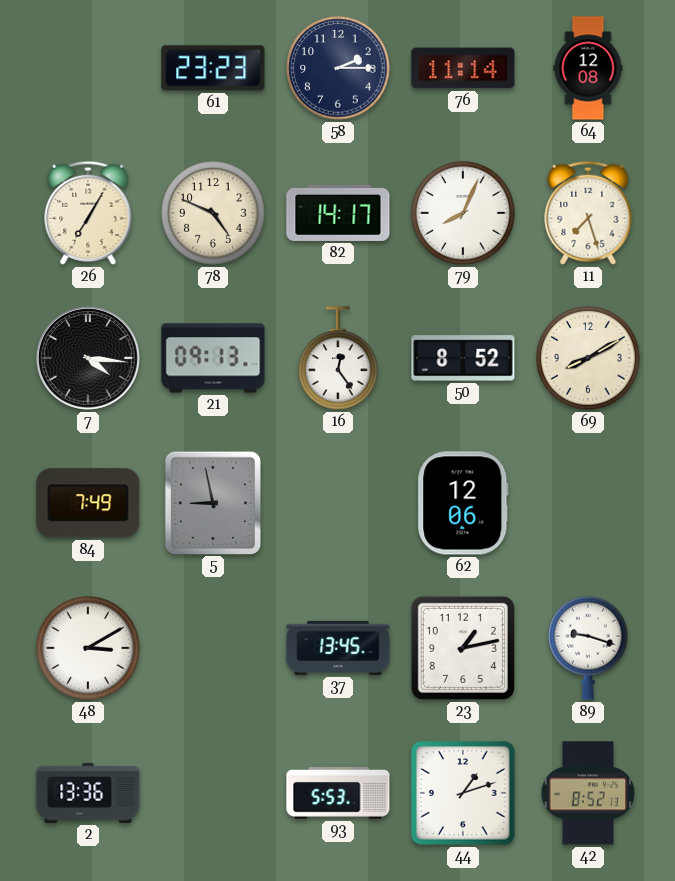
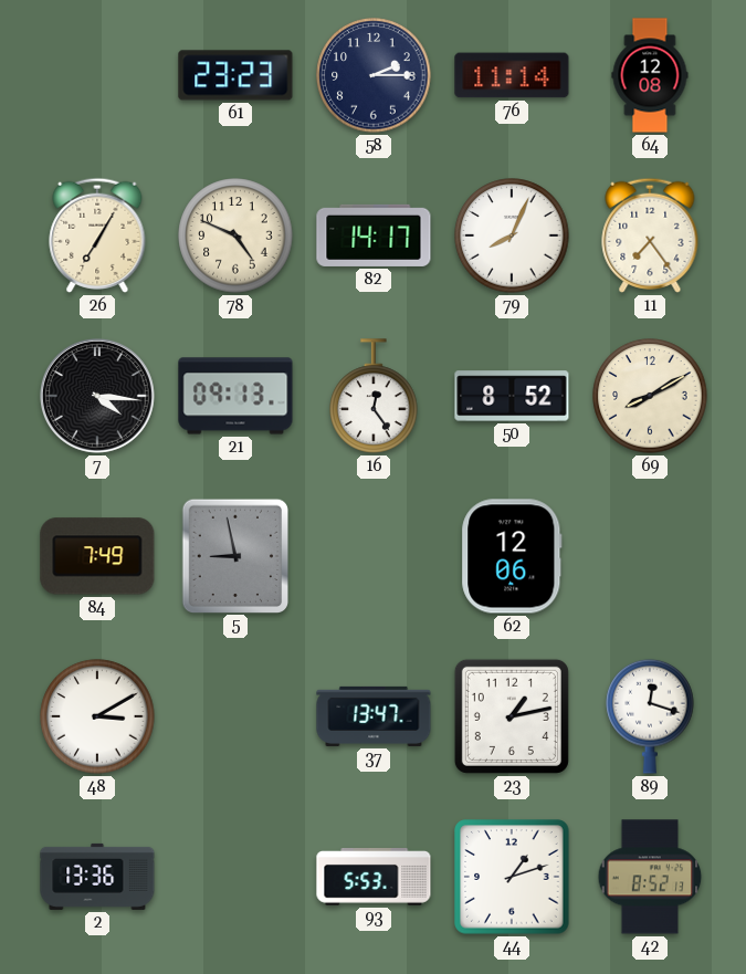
11: 7:27 -> 7:24
37: 13:45 -> 13:47
89: 9:18 -> 12:18
